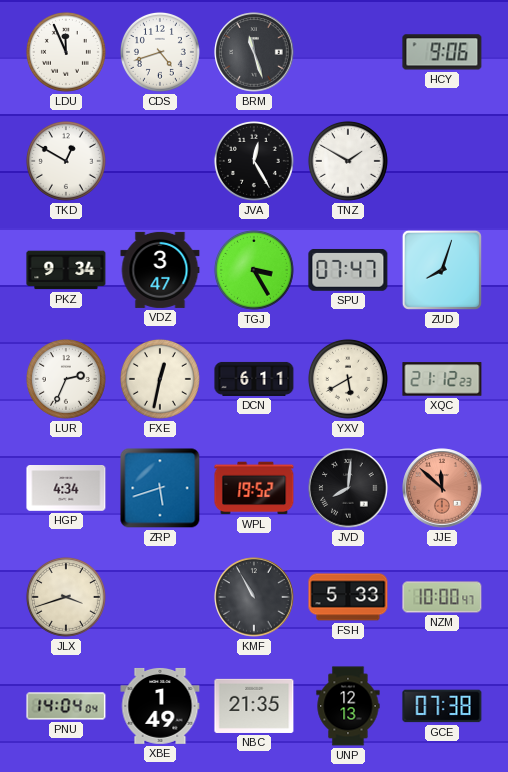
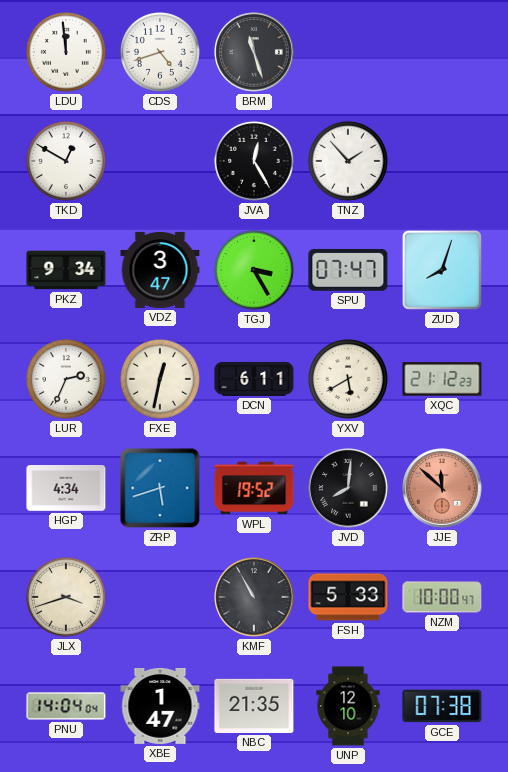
LDU: 11:56 -> 11:59
HCY: 9:06 -> none
TNZ: 1:50 -> 1:53
XBE: 1:49 -> 1:47
UNP: 12:13 -> 12:10
